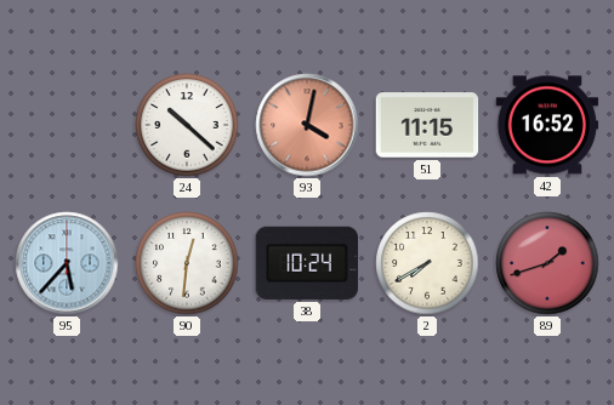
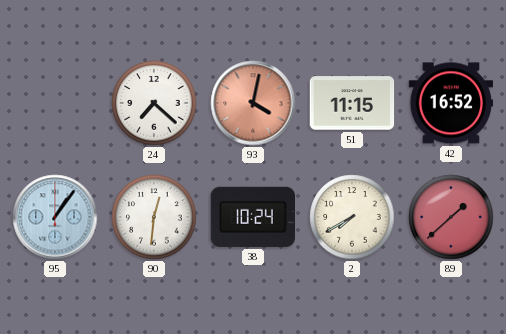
24: 10:22 -> 7:22
95: 5:37 -> 1:06
89: 1:42 -> 1:38
